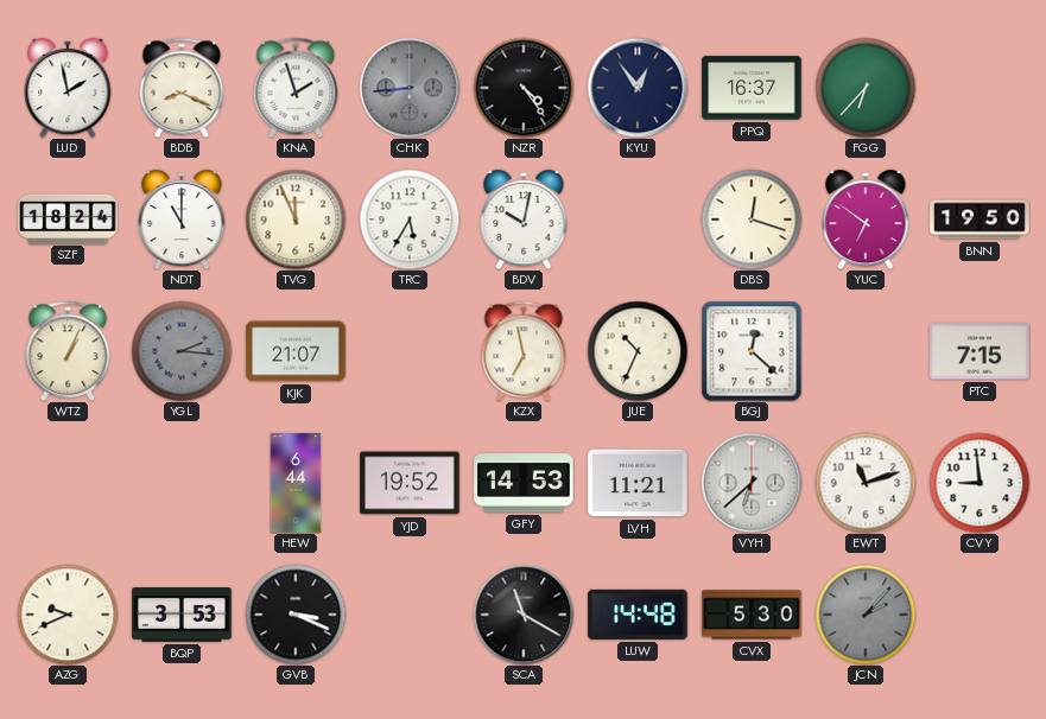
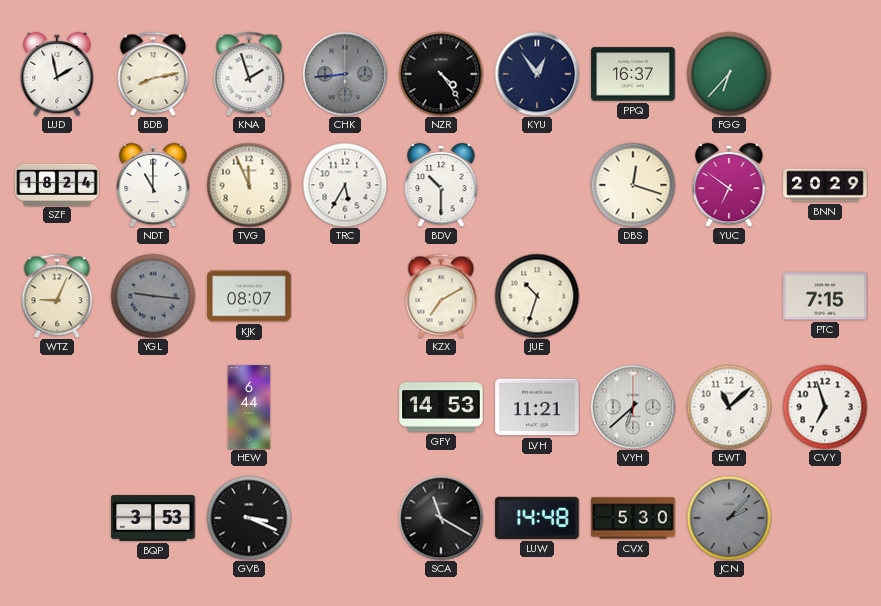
BDB: 8:19 -> 8:13
BDV: 10:02 -> 10:30
BNN: 19:50 -> 20:29
WTZ: 1:04 -> 9:04
YGL: 2:16 -> 9:16
KJK: 21:07 -> 08:07
KZX: 6:58 -> 7:10
JUE: 10:34 -> 10:33
BGJ: 12:22 -> none
YJD: 19:52 -> none
EWT: 11:12 -> 11:08
CVY: 8:59 -> 6:57
AZG: 9:41 -> none
